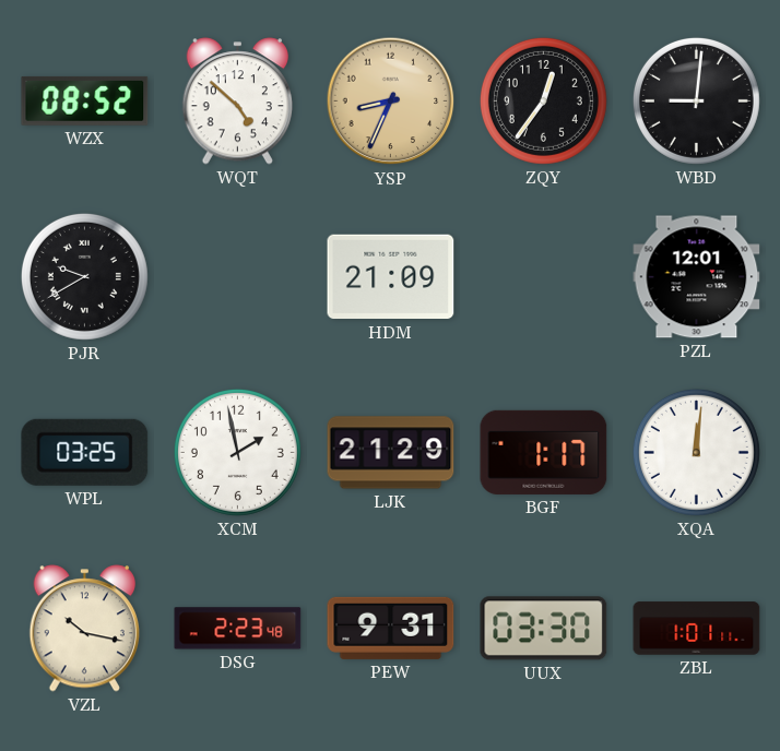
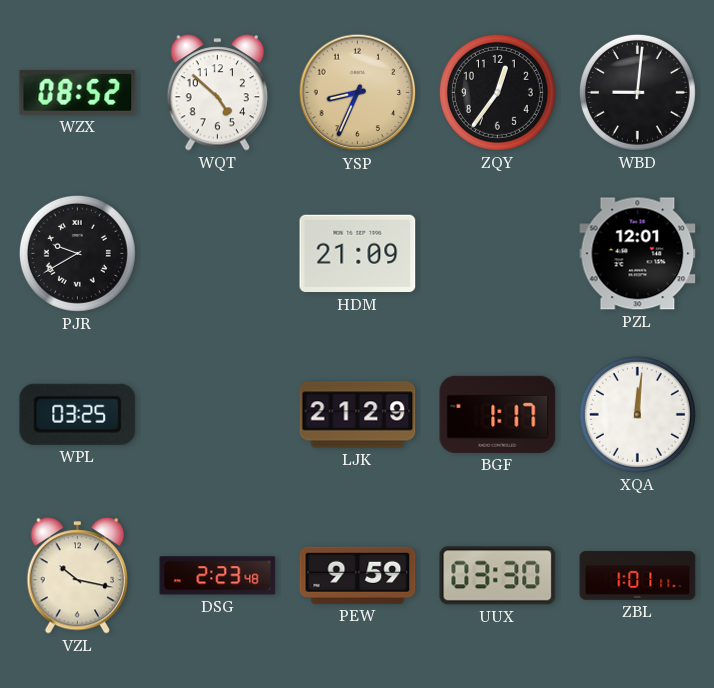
XCM: 1:58 -> none
PEW: 9:31 -> 9:59
